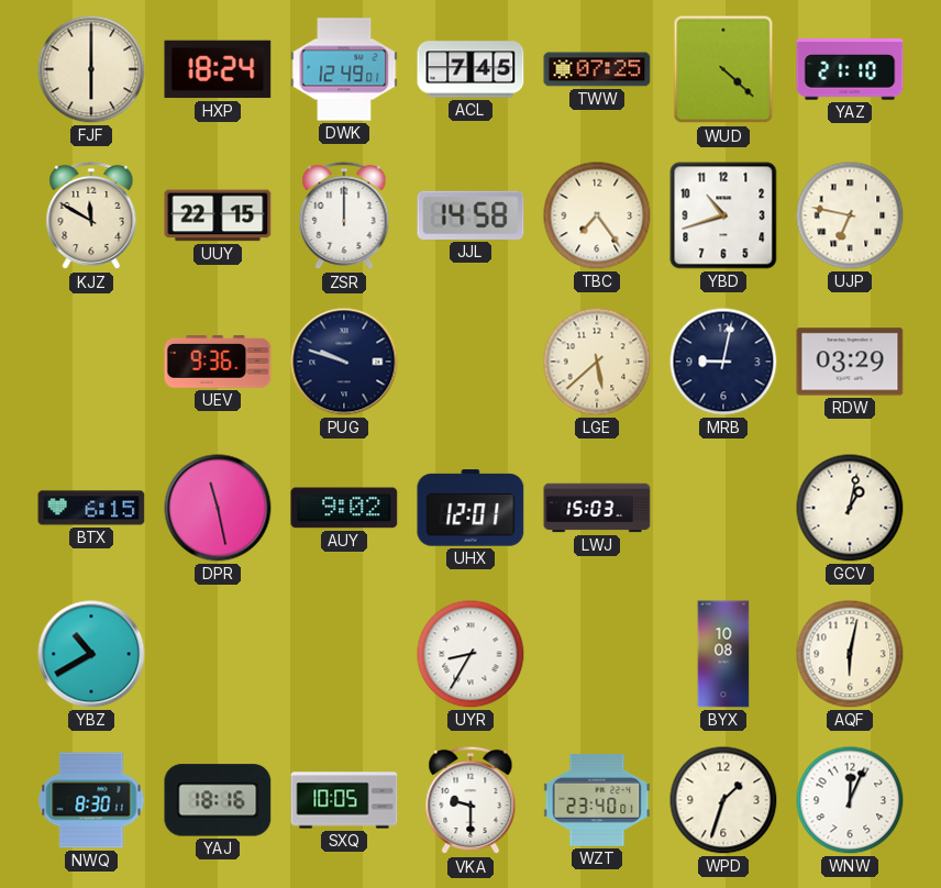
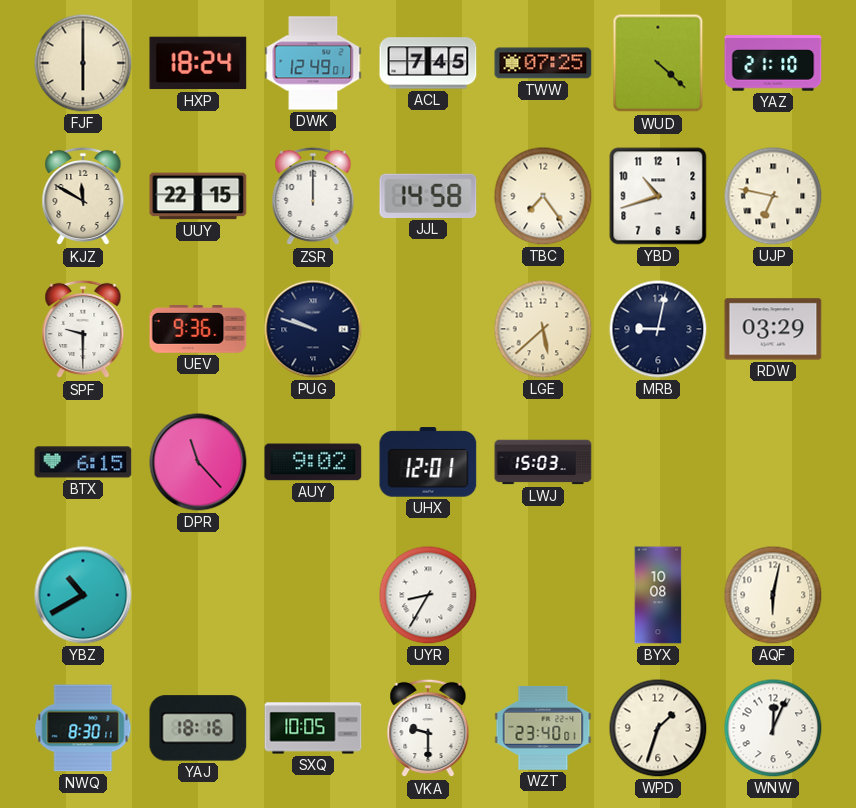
SPF: none -> 9:30
DPR: 11:28 -> 11:23
GCV: 1:02 -> none
